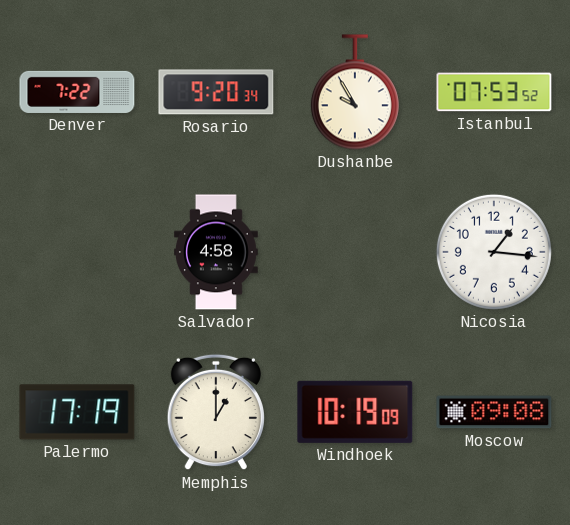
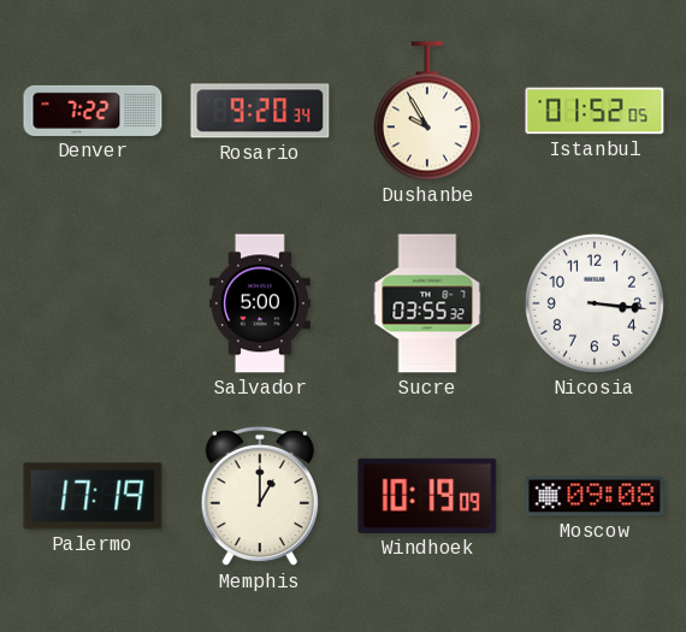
Istanbul: 07:53 -> 01:52
Salvador: 4:58 -> 5:00
Sucre: none -> 03:55
Nicosia: 1:16 -> 3:16
